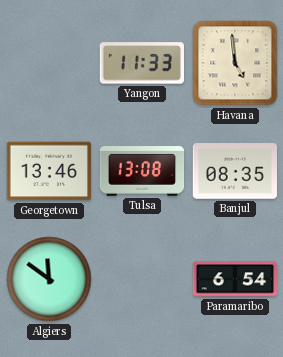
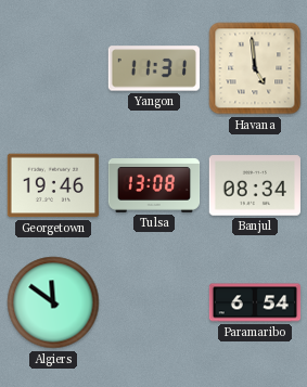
Yangon: 11:33 -> 11:31
Georgetown: 13:46 -> 19:46
Banjul: 08:35 -> 08:34
